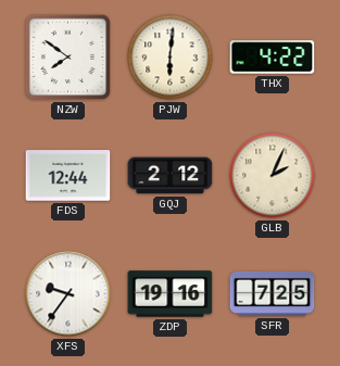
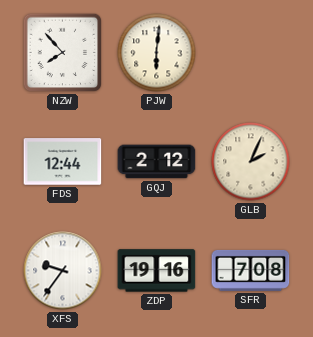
NZW: 7:51 -> 7:53
THX: 4:22 -> none
SFR: 7:25 -> 7:08
